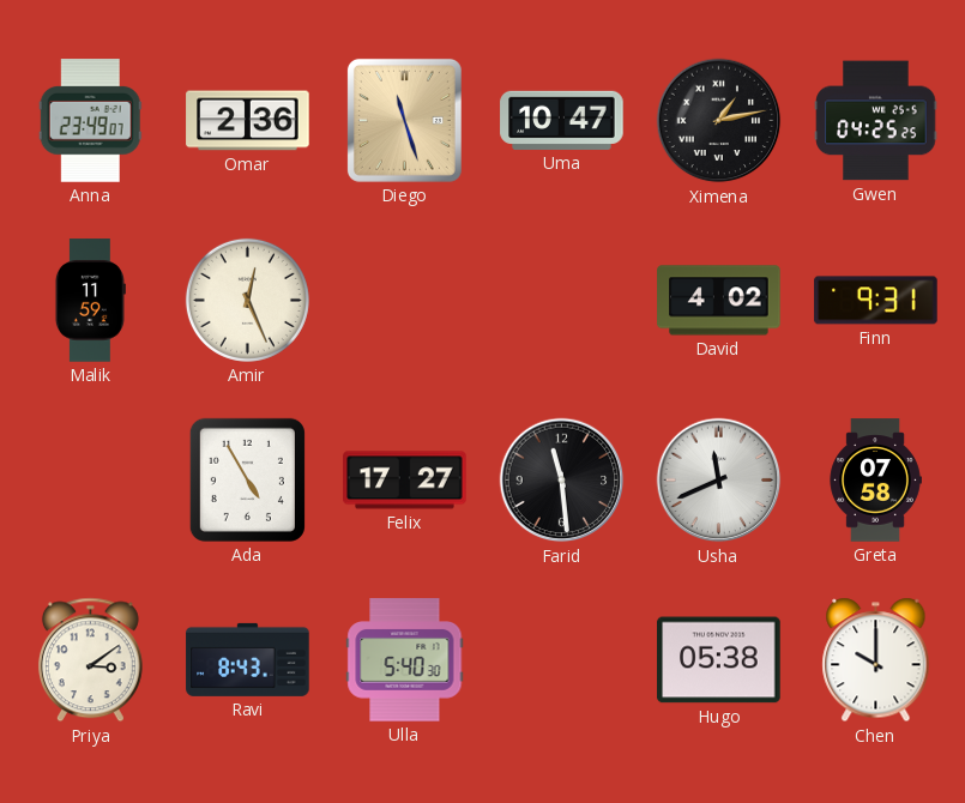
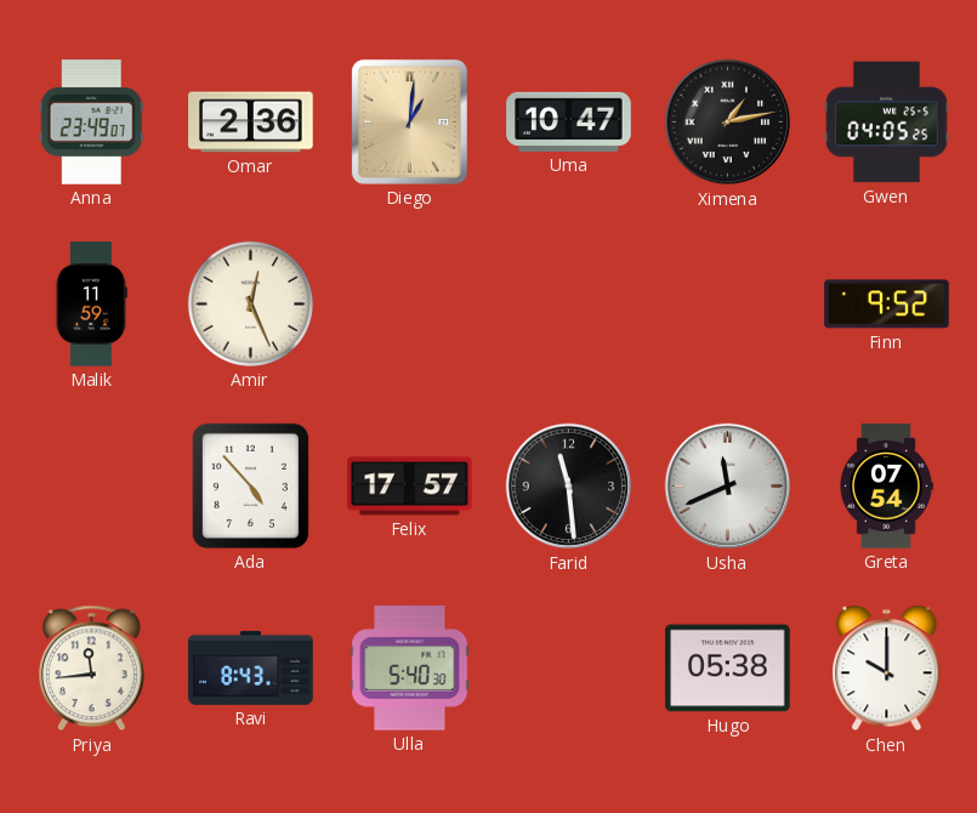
Diego: 11:27 -> 1:01
Gwen: 04:25 -> 04:05
David: 4:02 -> none
Finn: 9:31 -> 9:52
Ada: 4:55 -> 4:53
Felix: 17:27 -> 17:57
Greta: 07:58 -> 07:54
Priya: 3:09 -> 11:44
